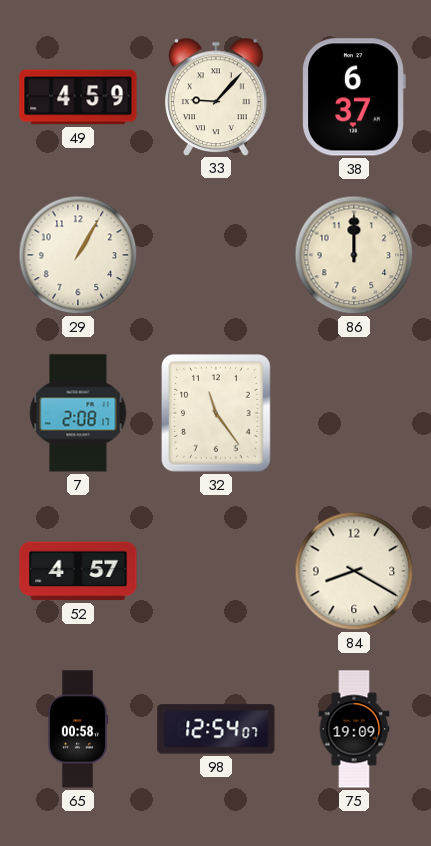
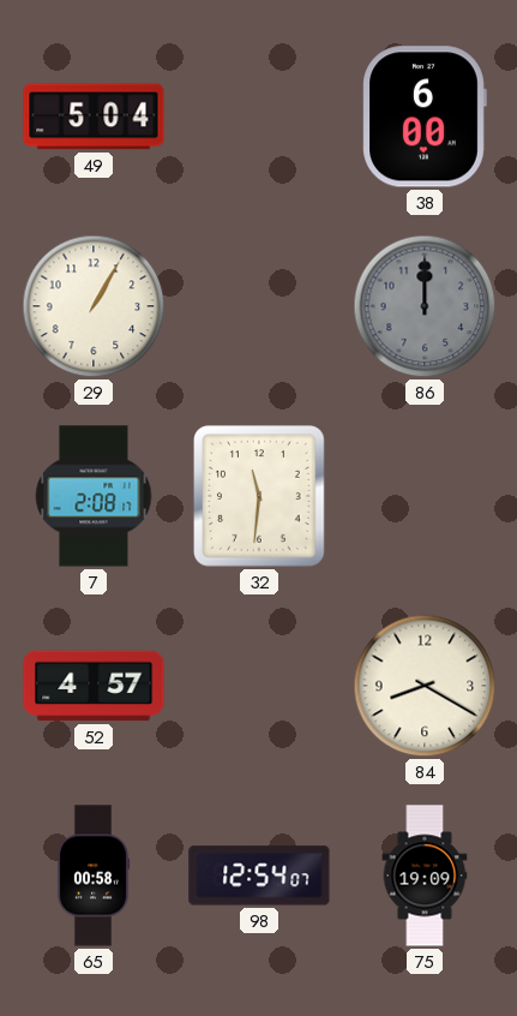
49: 4:59 -> 5:04
33: 9:07 -> none
38: 6:37 -> 6:00
86 dial: cream -> grey
32: 11:24 -> 11:31
